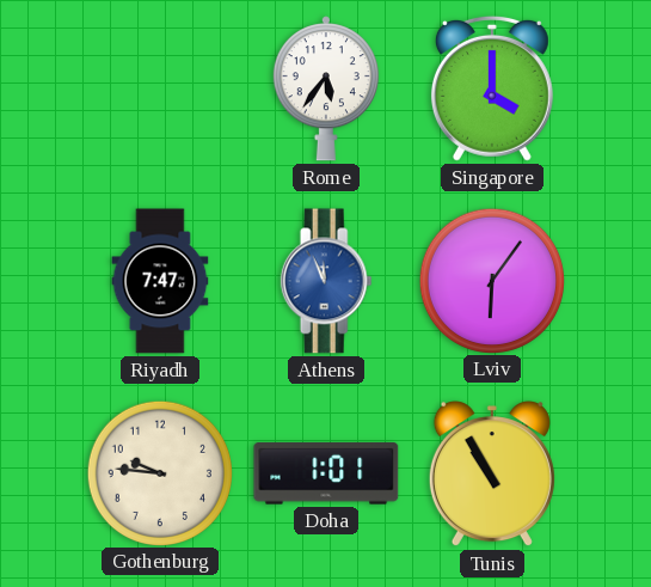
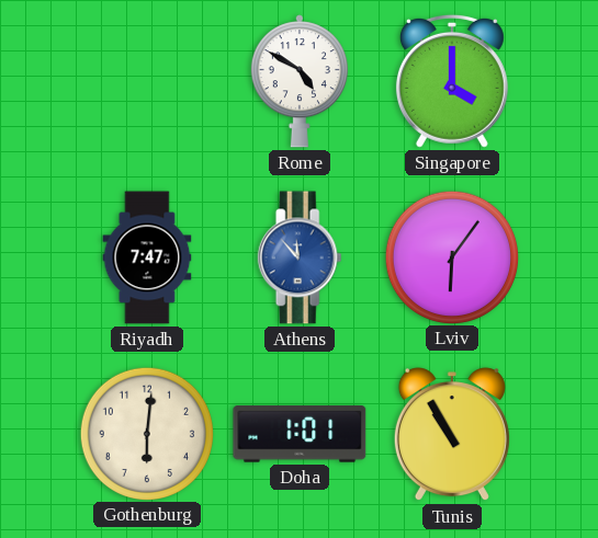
Rome: 5:36 -> 4:50
Athens: 11:56 -> 11:53
Gothenburg: 9:46 -> 6:01
